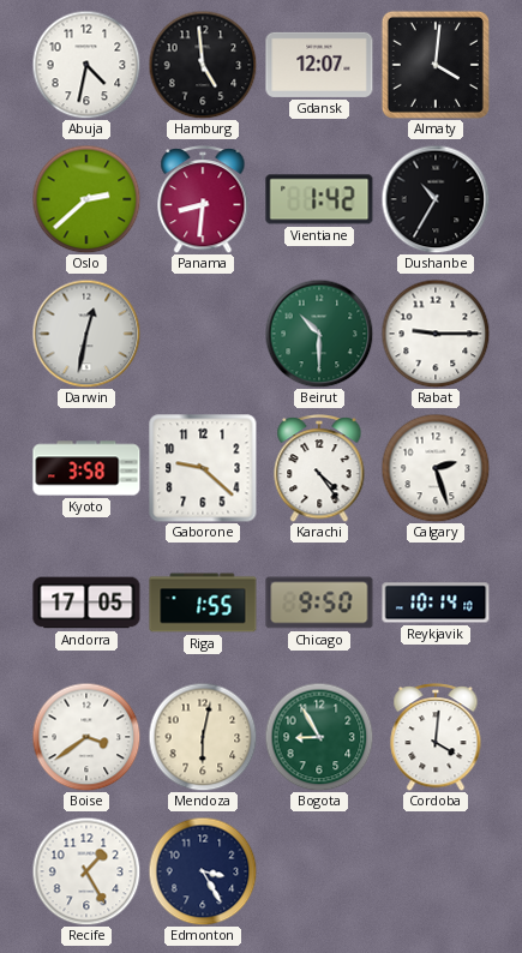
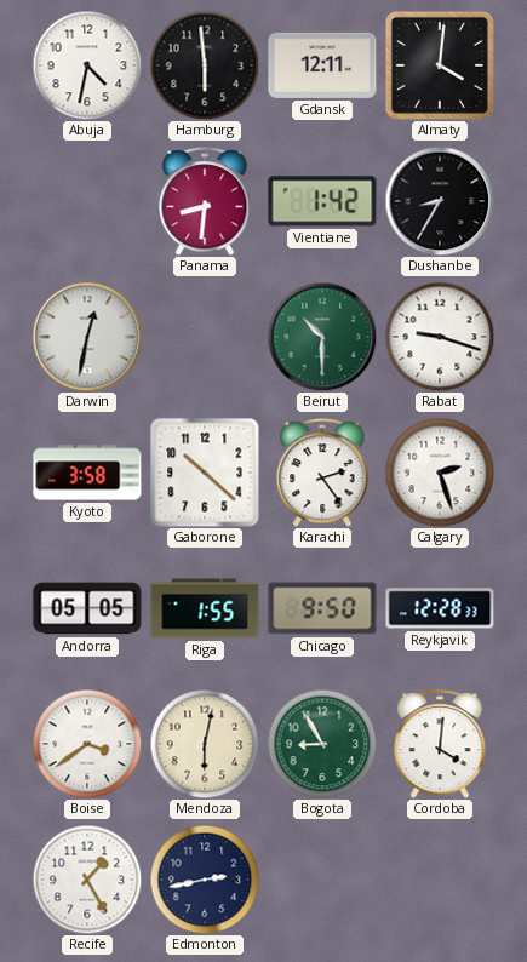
Hamburg: 4:59 -> 5:59
Gdansk: 12:07 -> 12:11
Oslo: 2:38 -> none
Dushanbe: 10:35 -> 8:35
Rabat: 9:15 -> 9:18
Gaborone: 9:22 -> 10:22
Karachi: 4:24 -> 2:24
Andorra: 17:05 -> 05:05
Reykjavik: 10:14 -> 12:28
Edmonton: 3:25 -> 2:43
